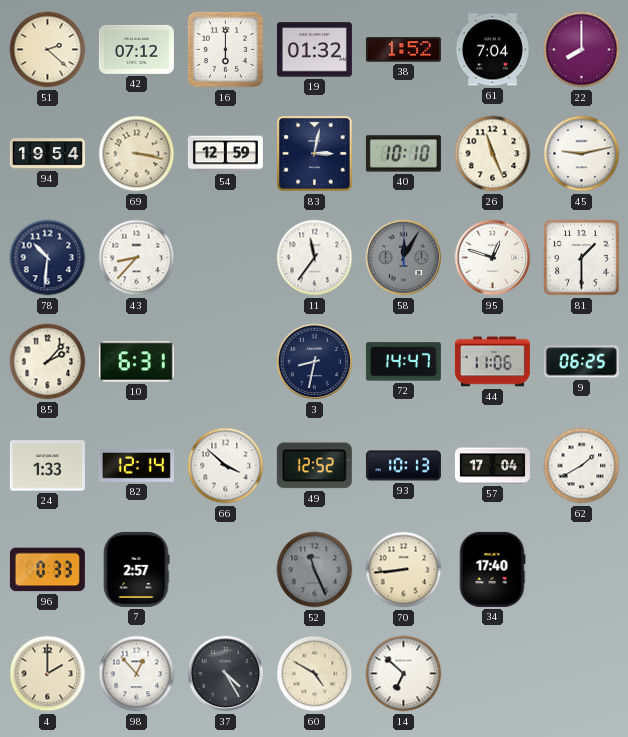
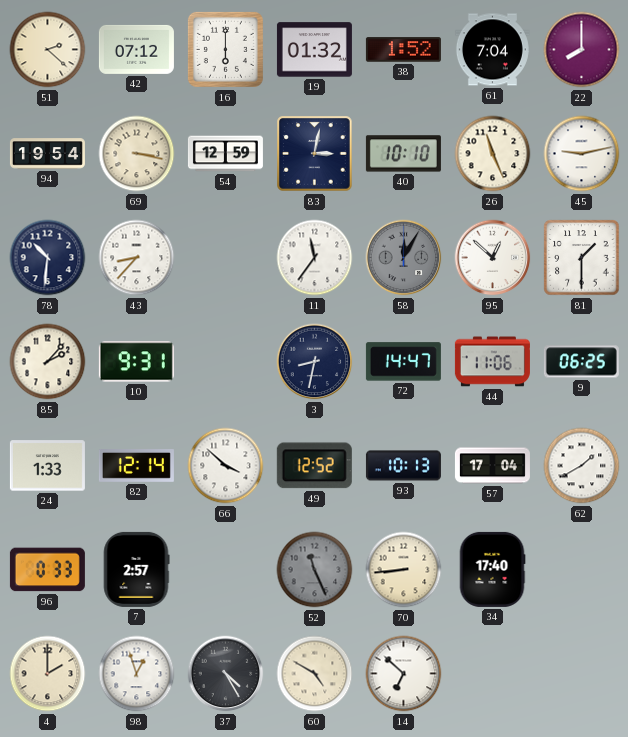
95: 12:48 -> 12:52
10: 6:31 -> 9:31
98: 12:53 -> 12:57
